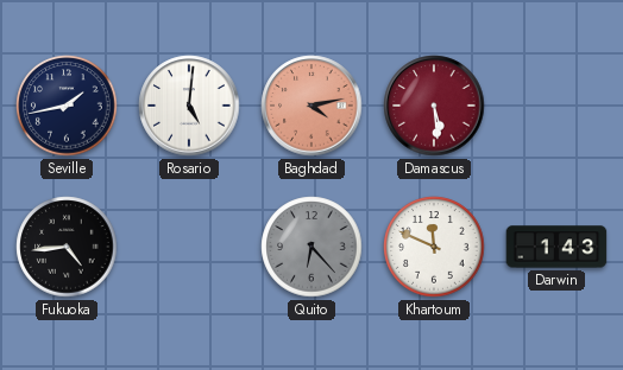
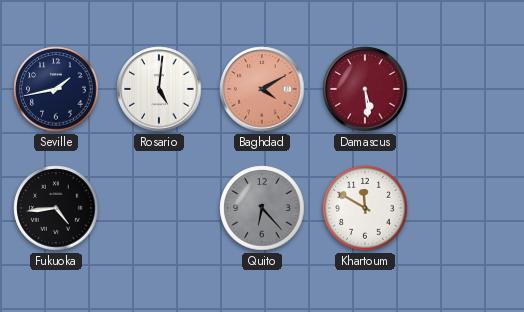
Baghdad: 4:13 -> 4:10
Khartoum: 11:49 -> 11:50
Darwin: 1:43 -> none
